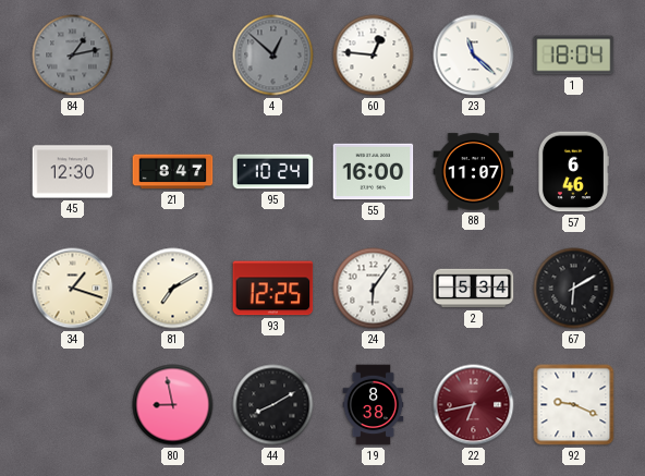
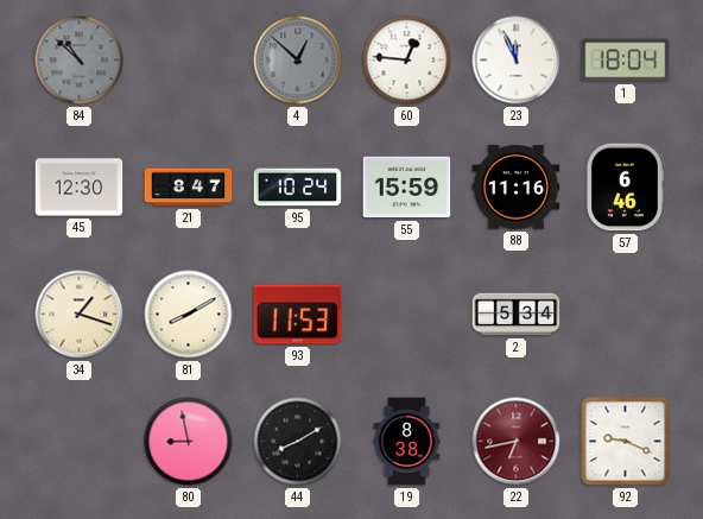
84: 1:13 -> 10:52
23: 11:22 -> 11:56
55: 16:00 -> 15:59
88: 11:07 -> 11:16
81: 7:10 -> 8:10
93: 12:25 -> 11:53
24: 6:06 -> none
67: 6:10 -> none
